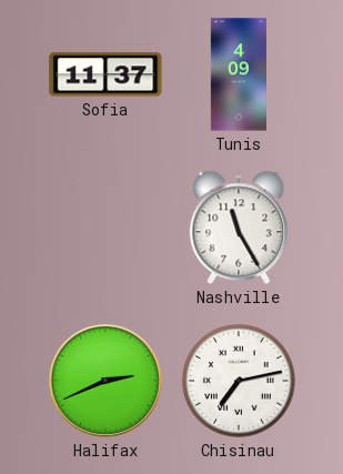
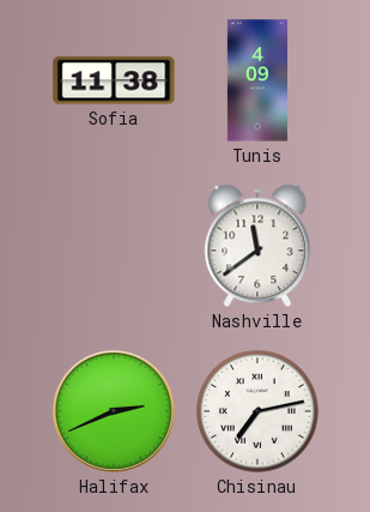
Sofia: 11:37 -> 11:38
Nashville: 11:25 -> 11:39
